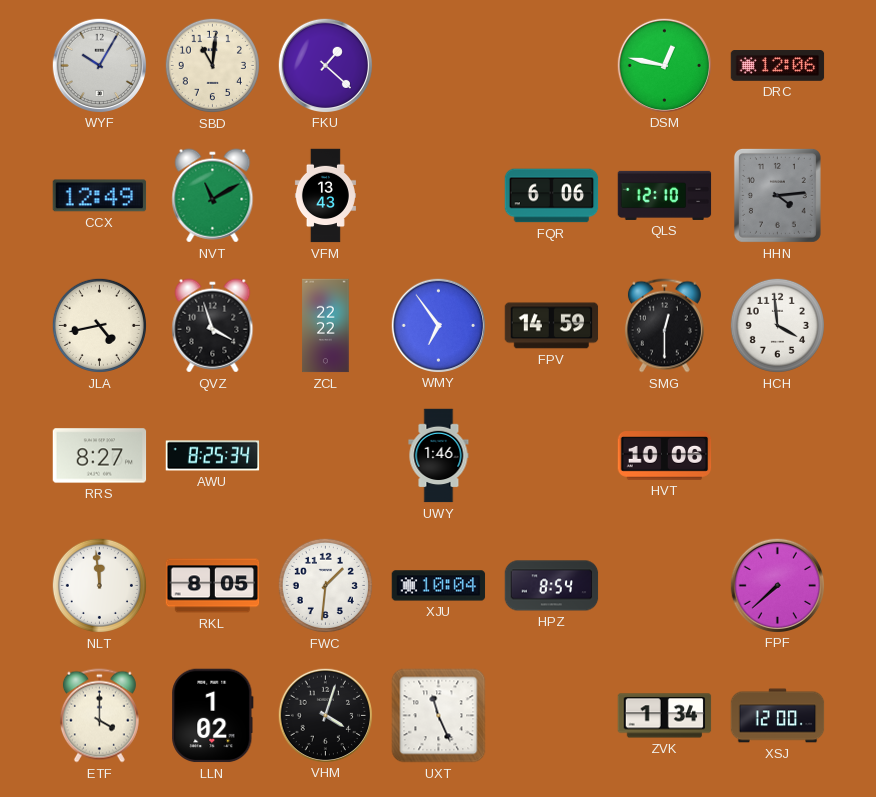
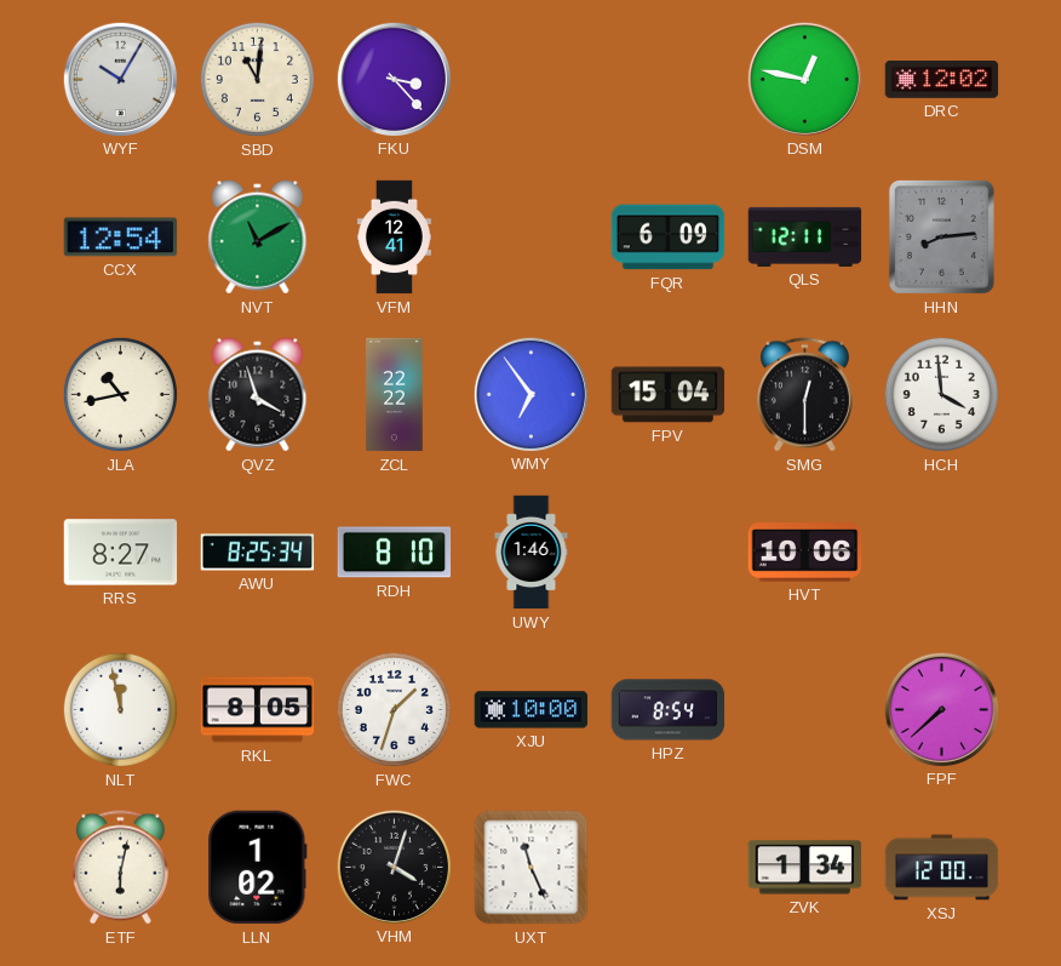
FKU: 1:22 -> 3:23
DRC: 12:06 -> 12:02
CCX: 12:49 -> 12:54
VFM: 13:43 -> 12:41
FQR: 6:06 -> 6:09
QLS: 12:10 -> 12:11
HHN: 4:14 -> 8:14
JLA: 4:43 -> 10:43
FPV: 14:59 -> 15:04
RDH: none -> 8:10
NLT: 11:59 -> 11:58
FWC: 1:31 -> 1:33
XJU: 10:04 -> 10:00
ETF: 4:00 -> 6:02
